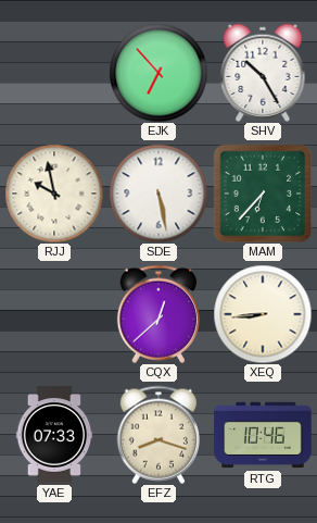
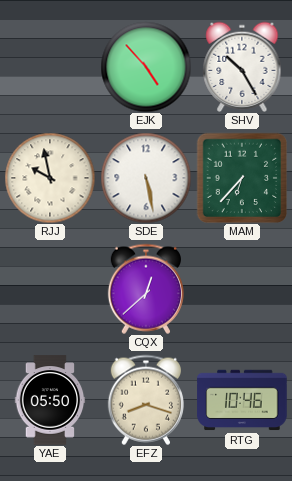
EJK: 6:53 -> 4:53
XEQ: 8:44 -> none
YAE: 07:33 -> 05:50
